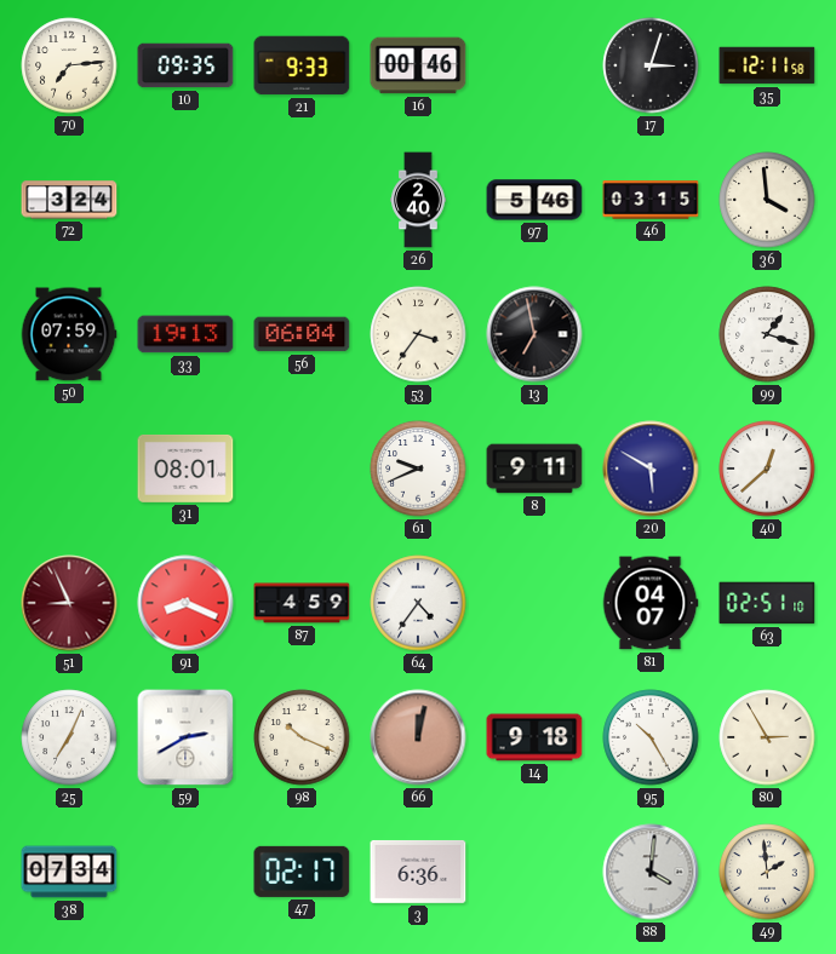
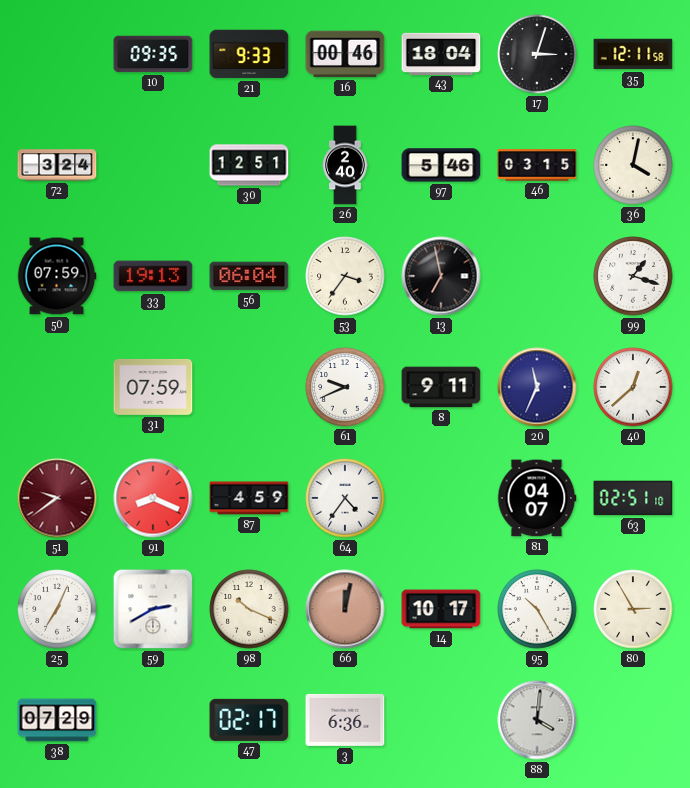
70: 7:14 -> none
43: none -> 18:04
30: none -> 12:51
36: 3:59 -> 4:02
31: 08:01 -> 07:59
20: 5:50 -> 11:34
51: 8:56 -> 9:39
14: 9:18 -> 10:17
38: 07:34 -> 07:29
49: 1:59 -> none
